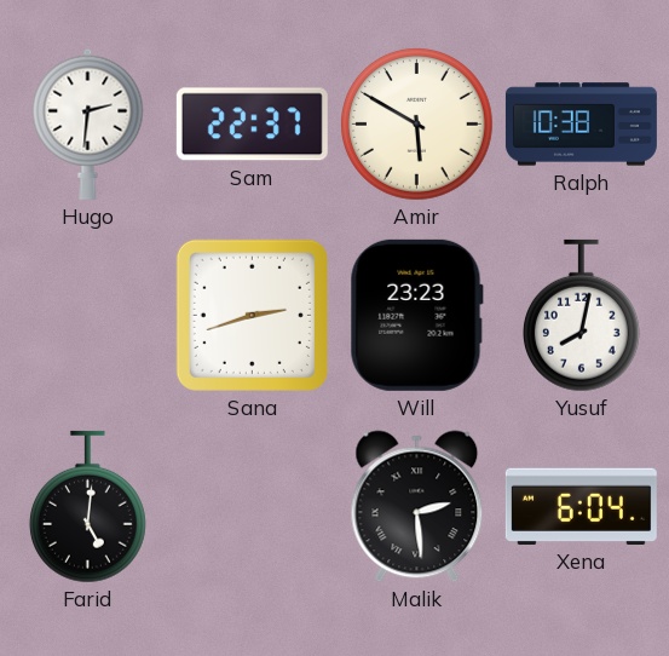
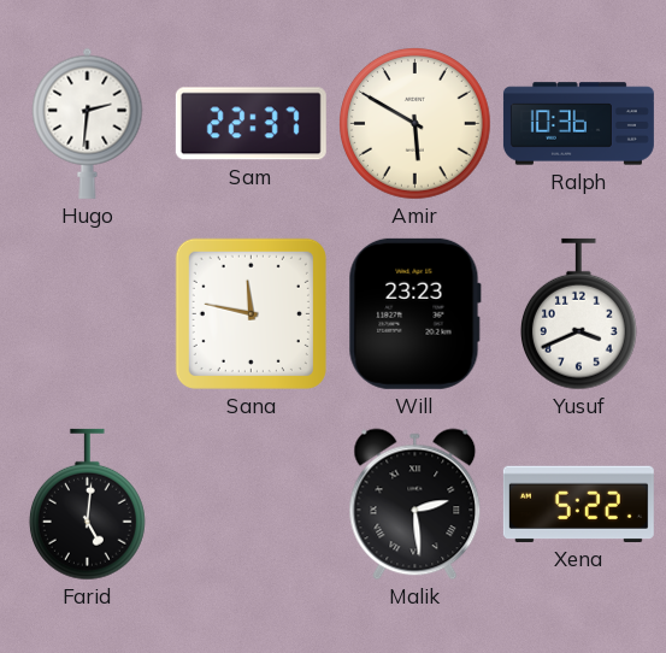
Ralph: 10:38 -> 10:36
Sana: 2:42 -> 11:47
Yusuf: 8:02 -> 3:41
Xena: 6:04 -> 5:22
